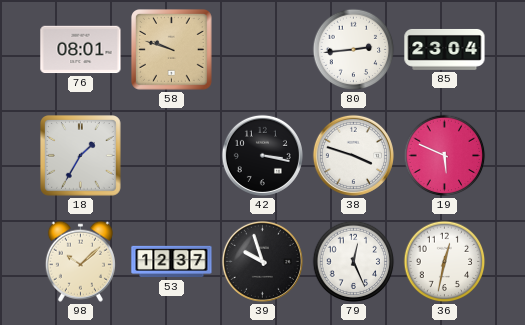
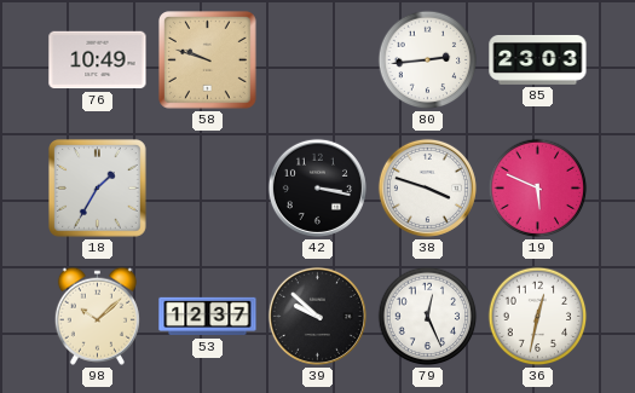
76: 08:01 -> 10:49
85: 23:04 -> 23:03
39: 9:57 -> 9:52
